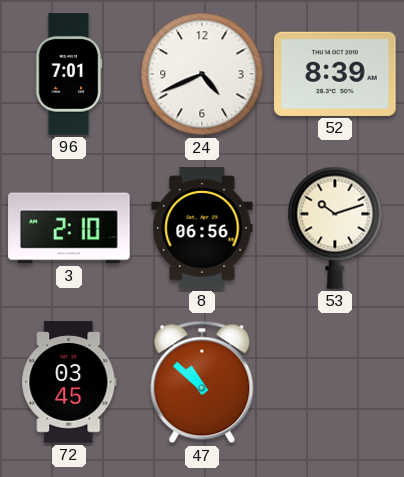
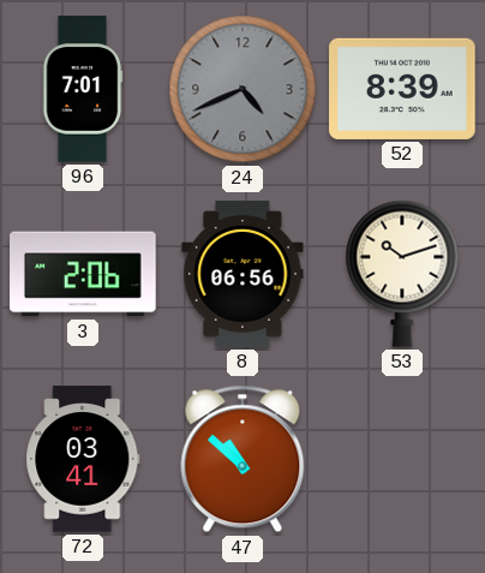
24 dial: white -> grey
3: 2:10 -> 2:06
72: 03:45 -> 03:41
